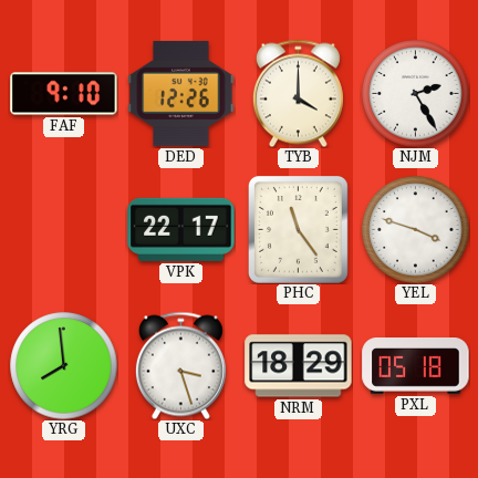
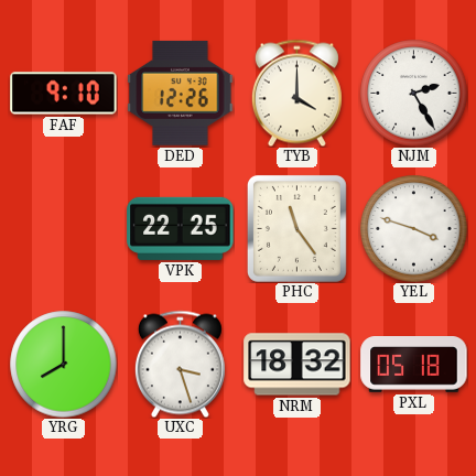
VPK: 22:17 -> 22:25
YRG: 7:59 -> 8:00
NRM: 18:29 -> 18:32
